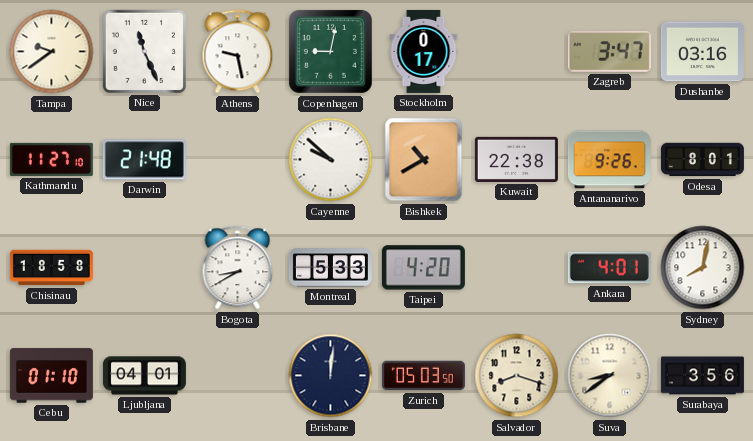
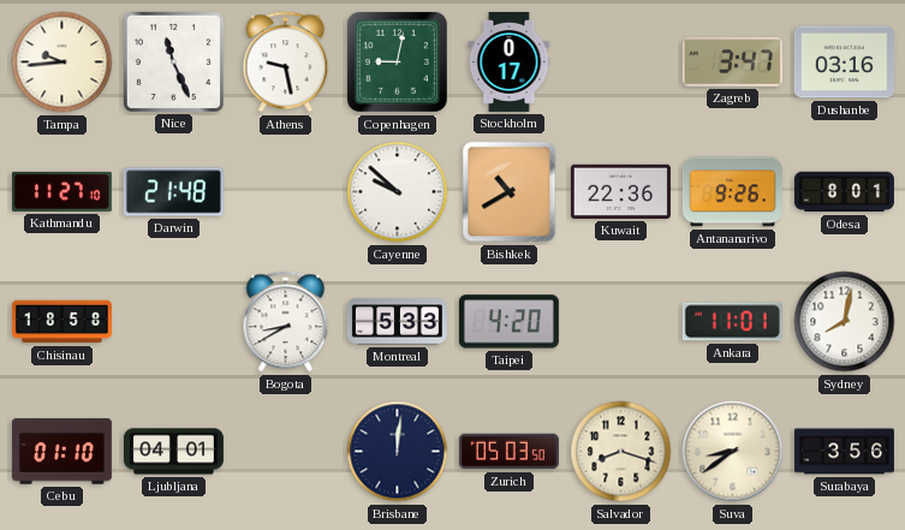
Tampa: 9:39 -> 9:44
Kuwait: 22:38 -> 22:36
Ankara: 4:01 -> 11:01
